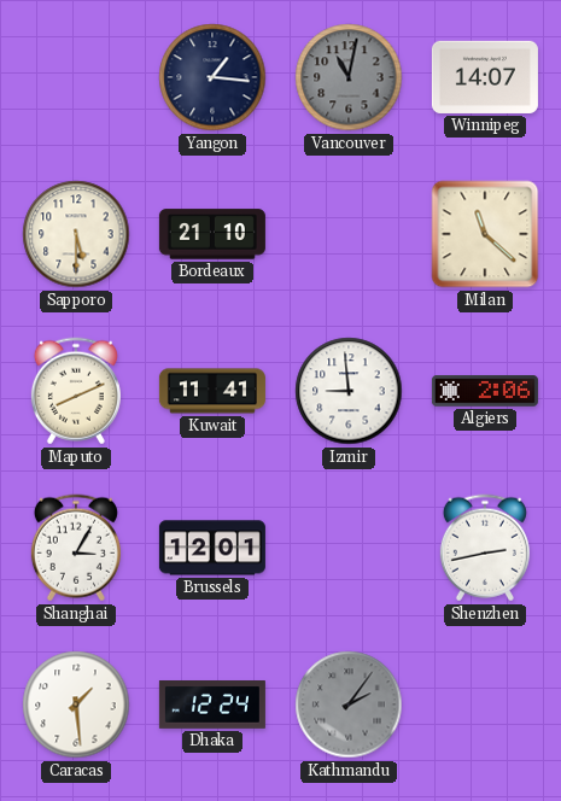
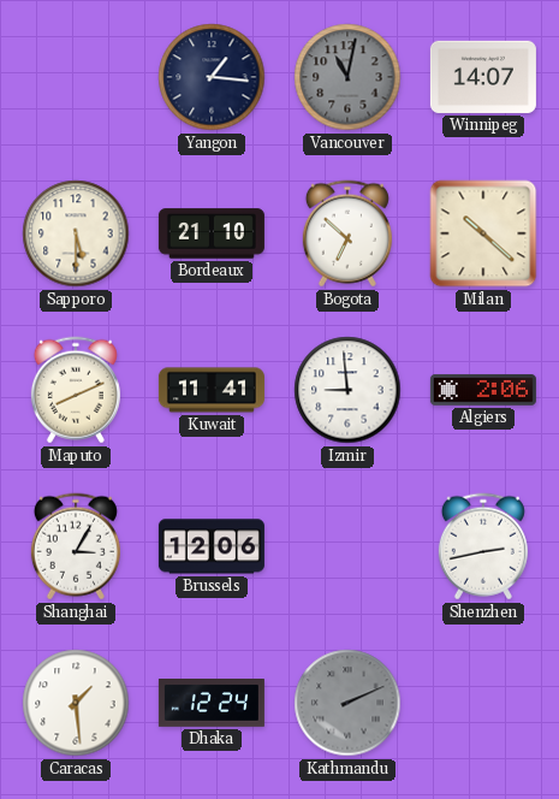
Bogota: none -> 6:52
Milan: 11:22 -> 10:22
Brussels: 12:01 -> 12:06
Kathmandu: 2:06 -> 2:11
